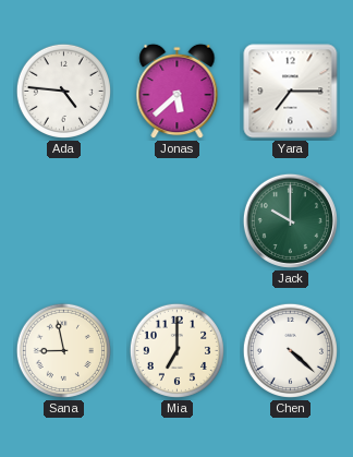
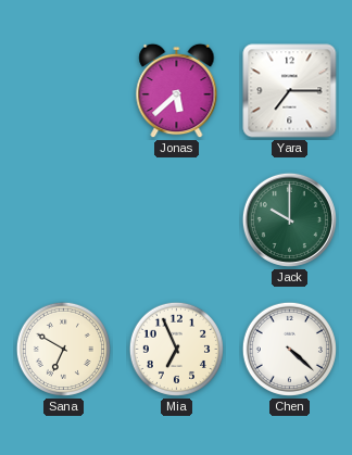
Ada: 4:46 -> none
Sana: 8:58 -> 6:50
Mia: 7:00 -> 6:56
